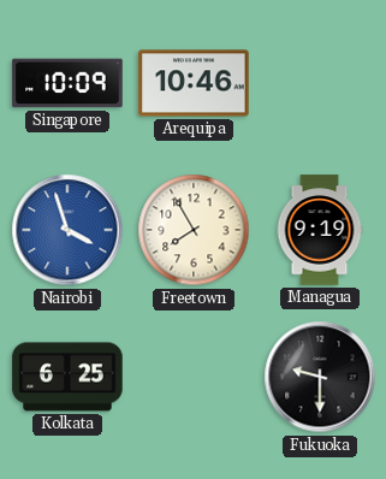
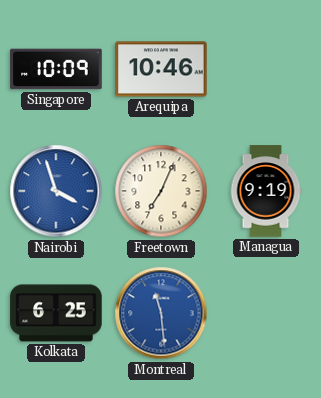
Freetown: 7:55 -> 7:04
Montreal: none -> 11:29
Fukuoka: 9:30 -> none
